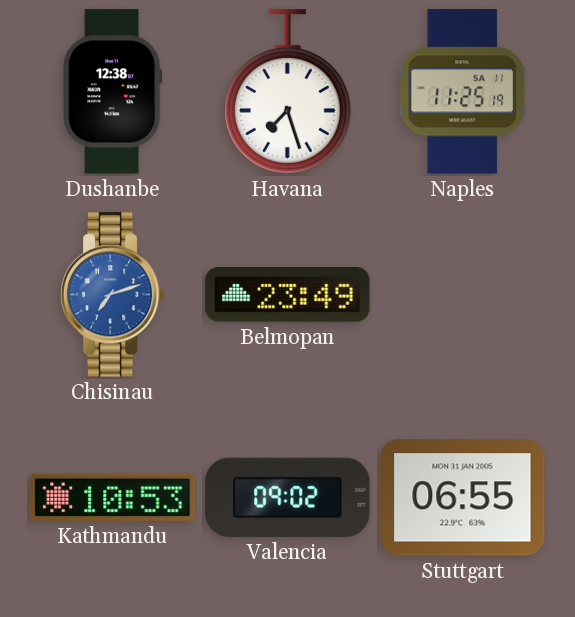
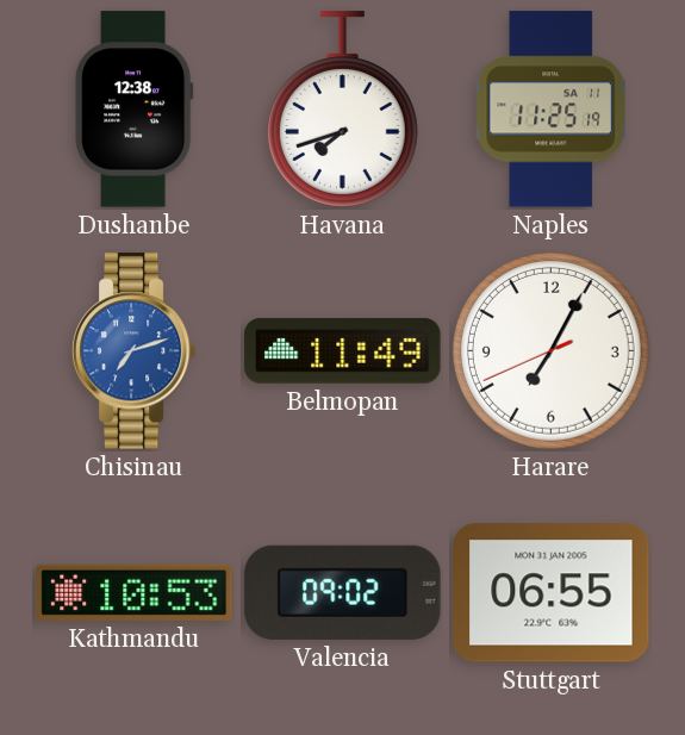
Havana: 7:27 -> 7:42
Belmopan: 23:49 -> 11:49
Harare: none -> 7:04
